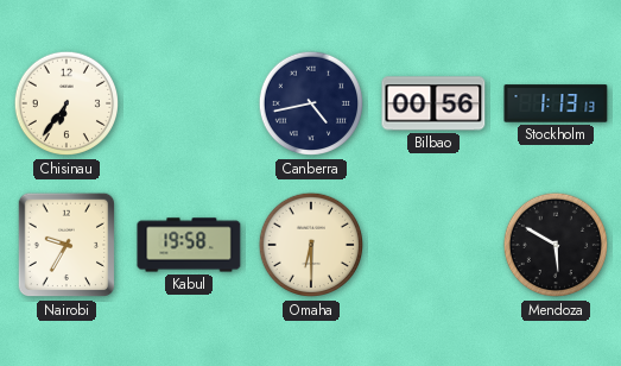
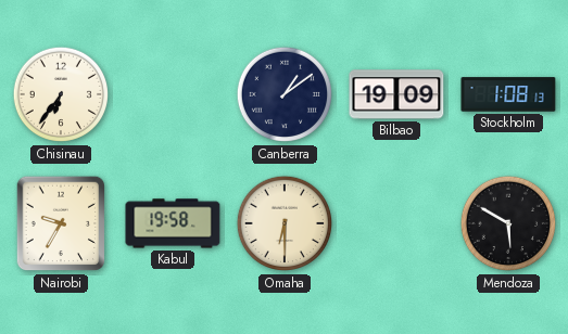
Canberra: 4:43 -> 1:09
Bilbao: 00:56 -> 19:09
Stockholm: 1:13 -> 1:08
